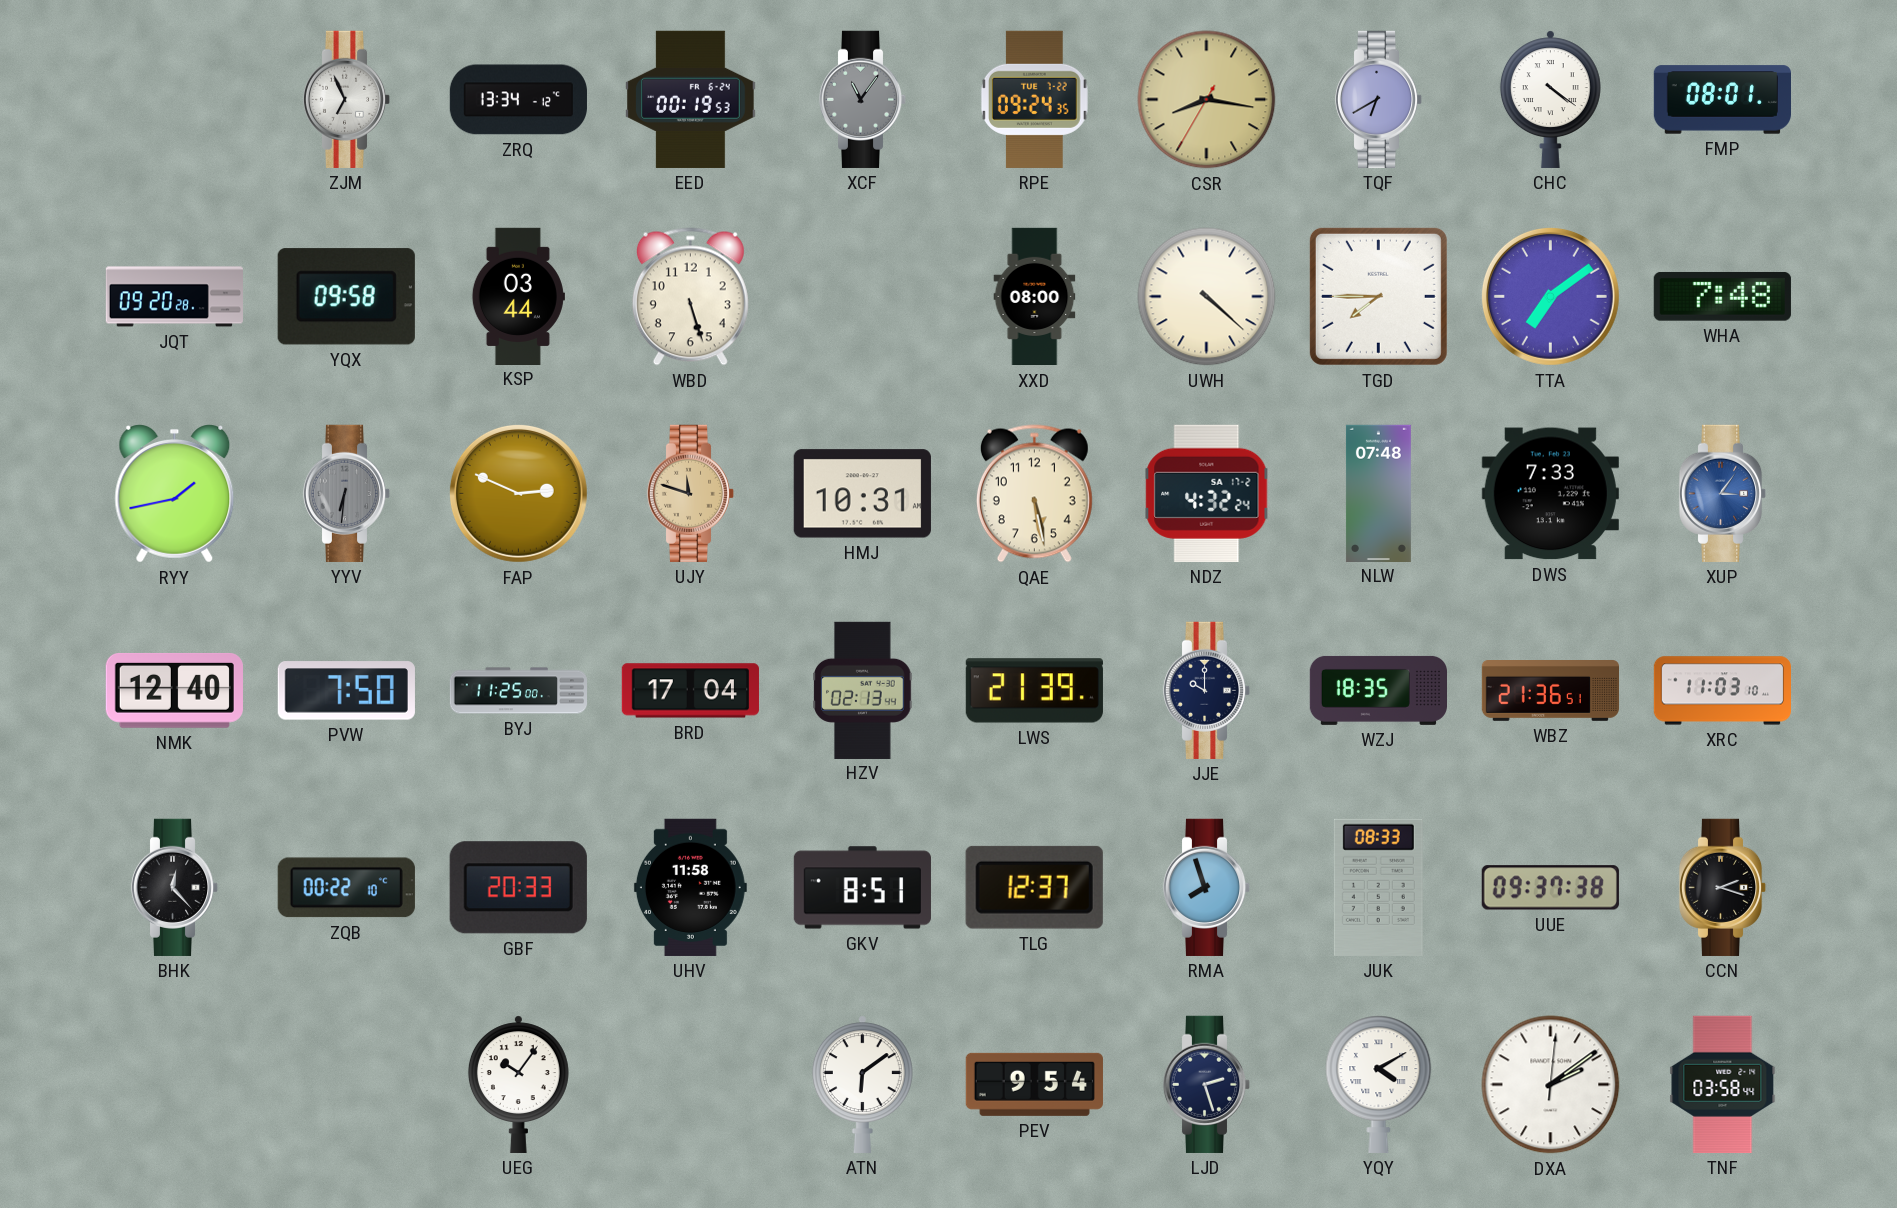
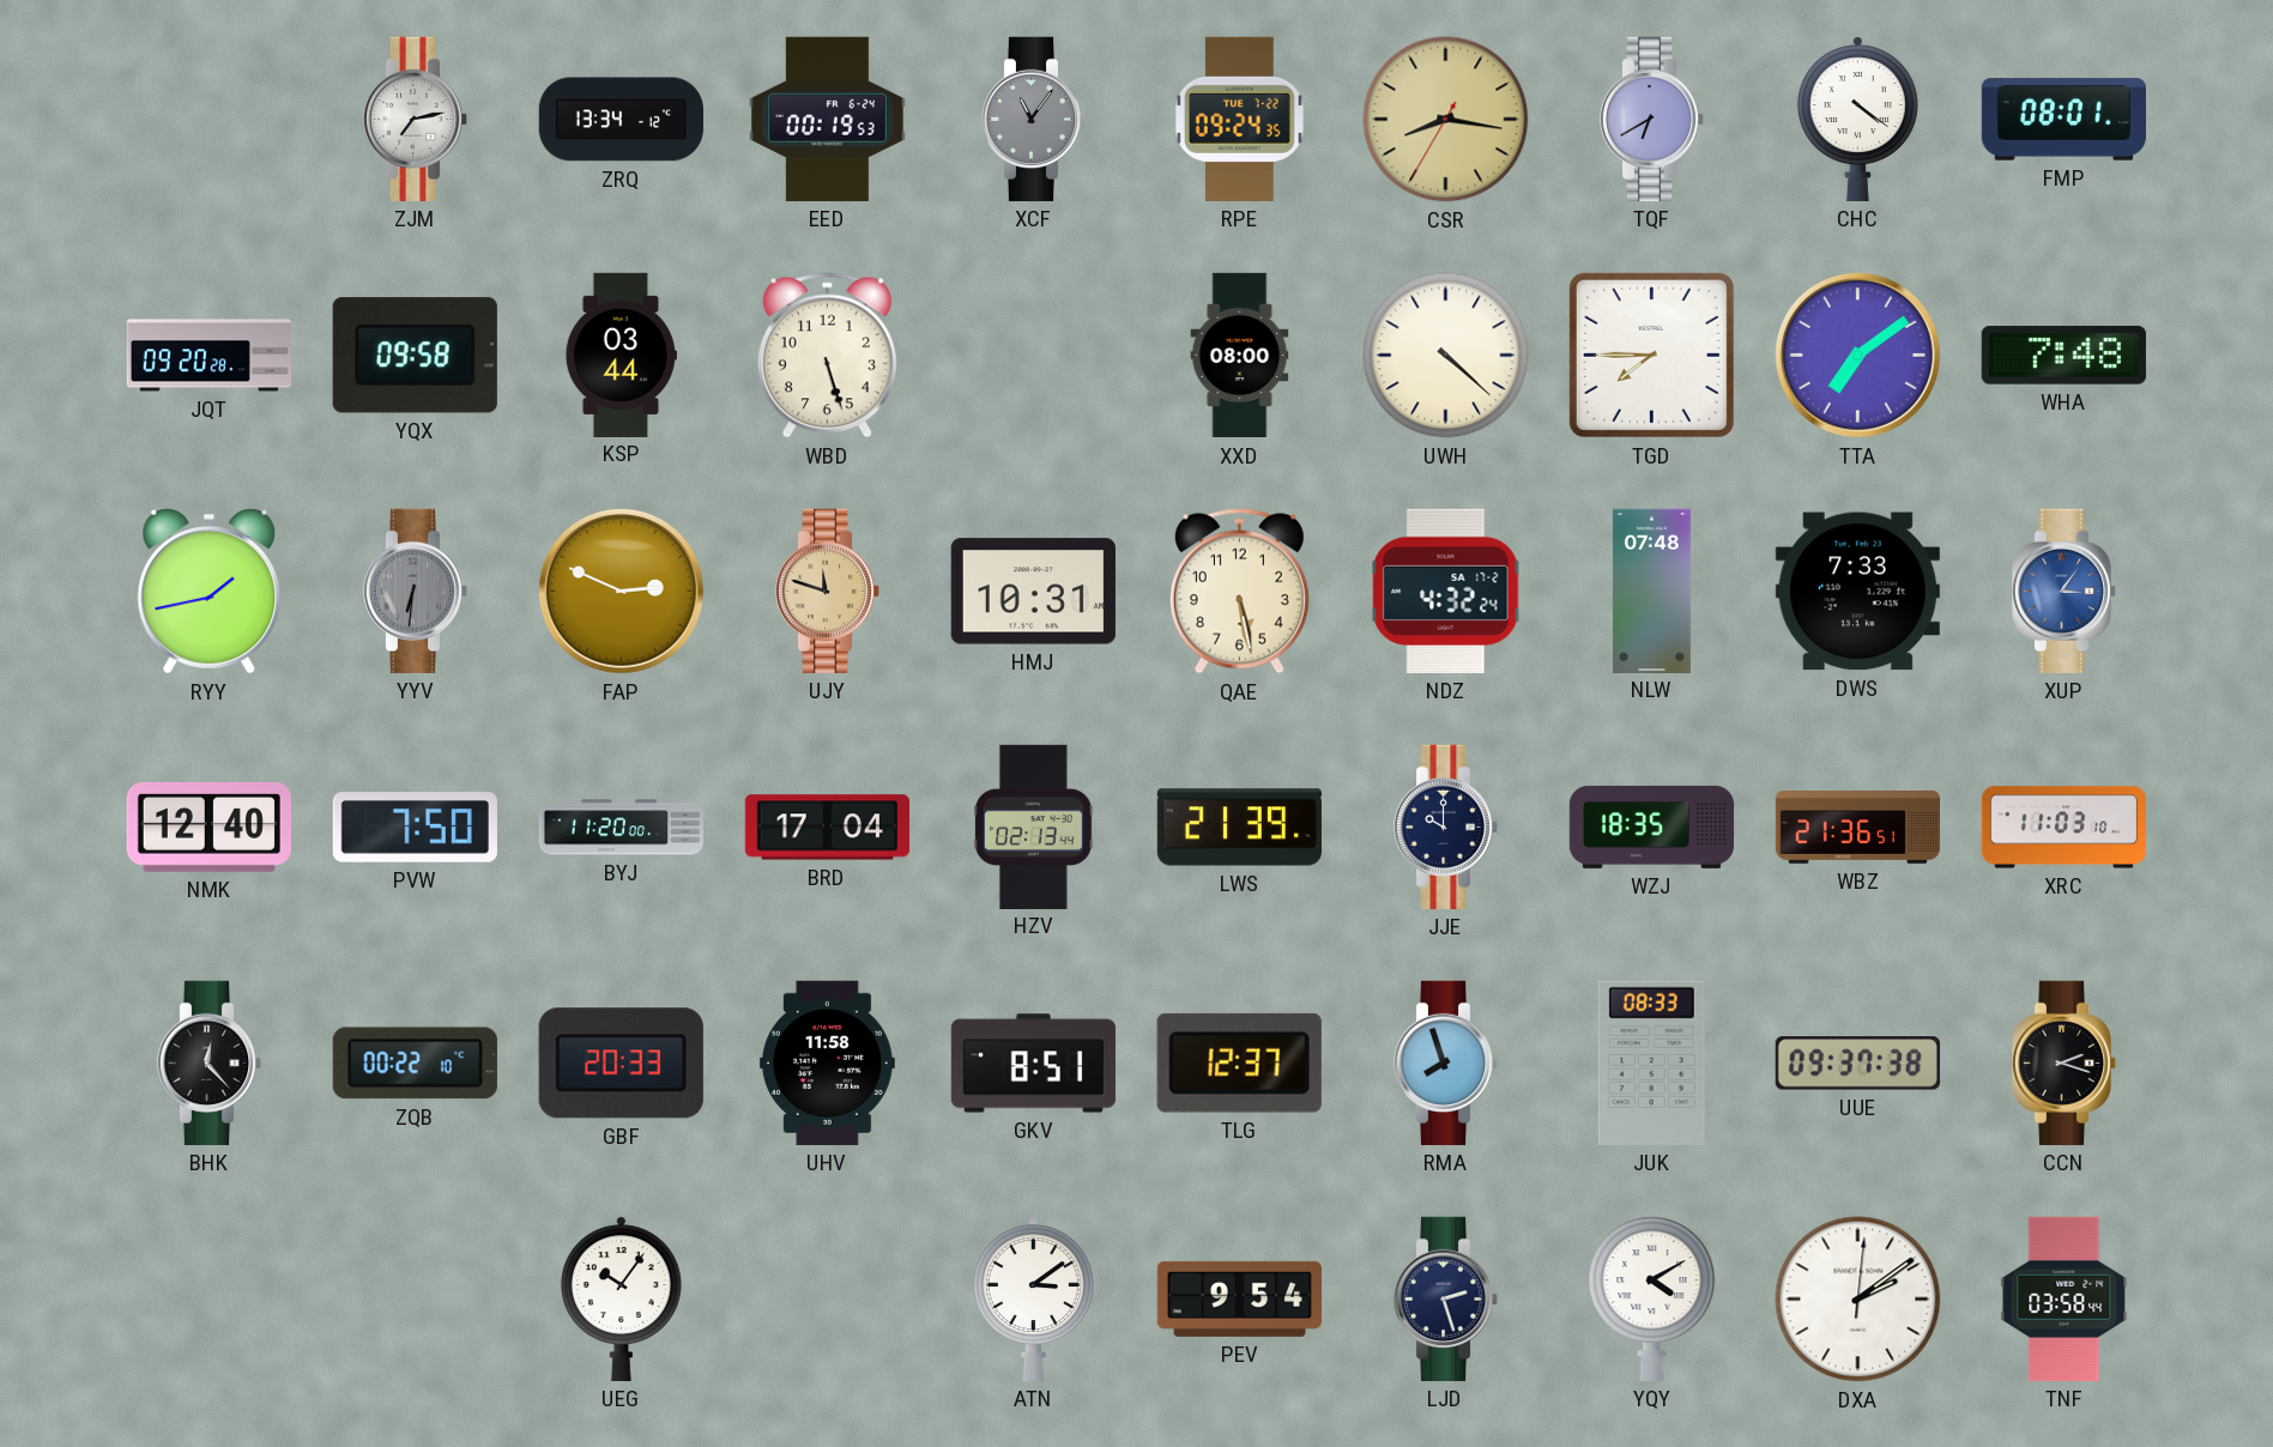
ZJM: 6:56 -> 7:13
BYJ: 11:25 -> 11:20
ATN: 6:09 -> 3:09
